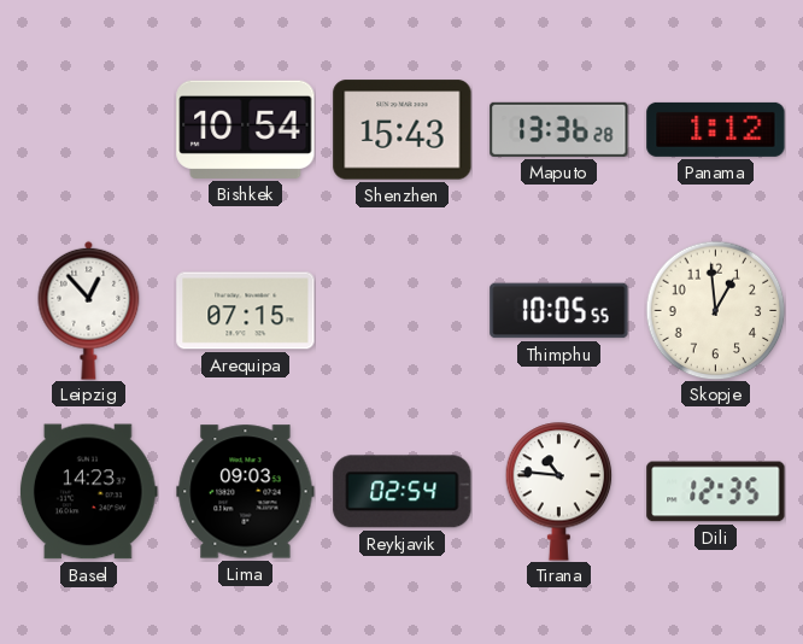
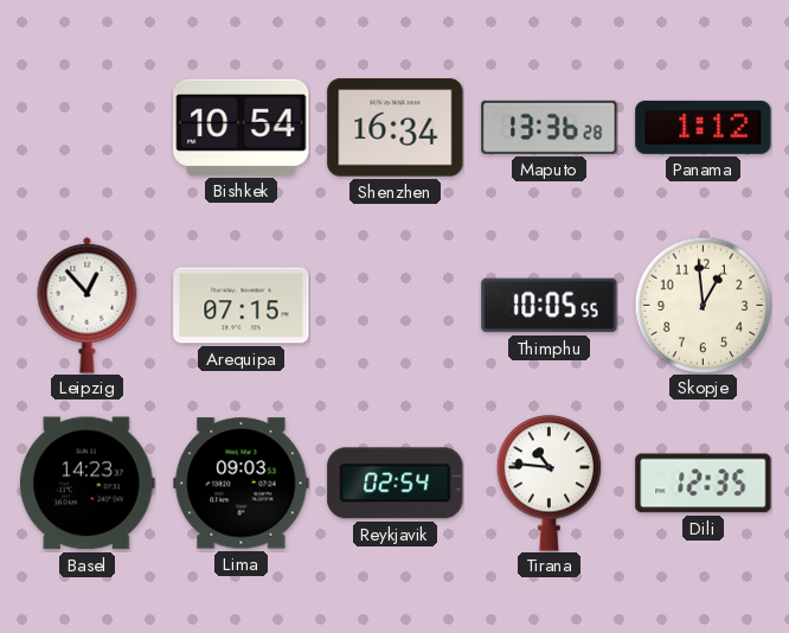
Shenzhen: 15:43 -> 16:34
